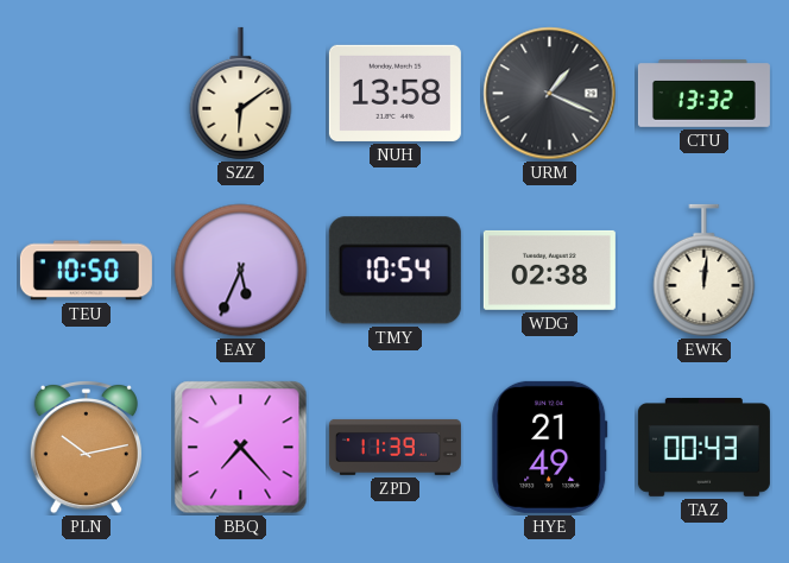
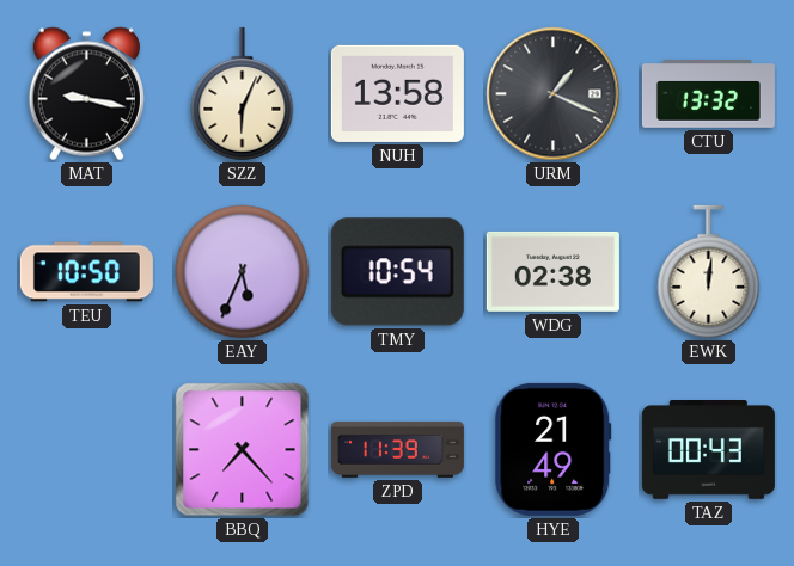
MAT: none -> 9:17
SZZ: 6:09 -> 6:04
PLN: 10:13 -> none
